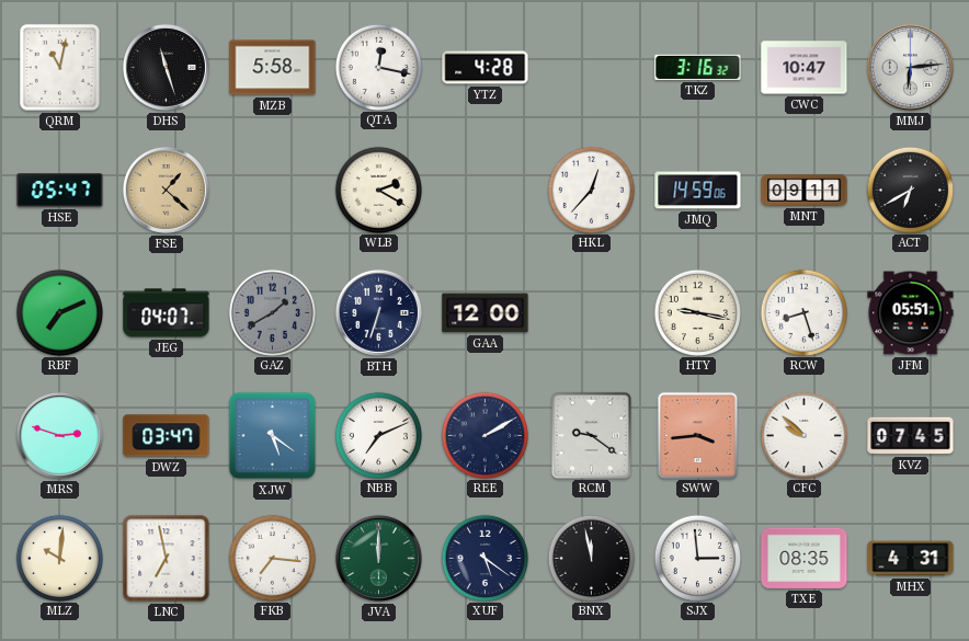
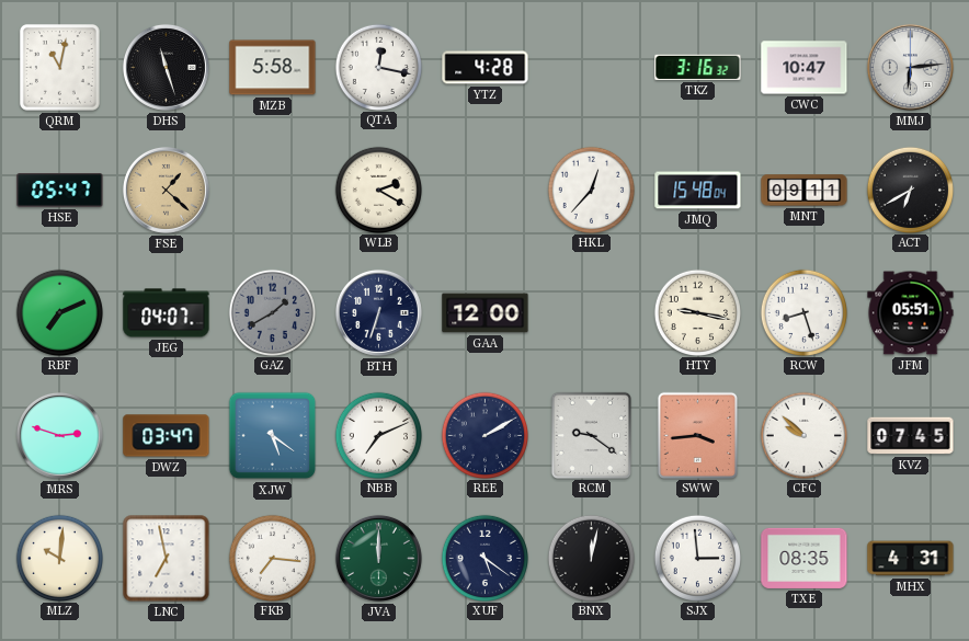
JMQ: 14:59 -> 15:48
BNX: 11:58 -> 12:02
